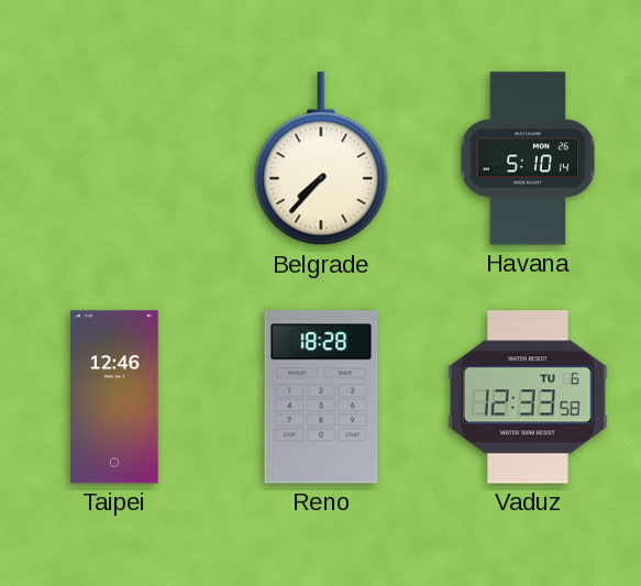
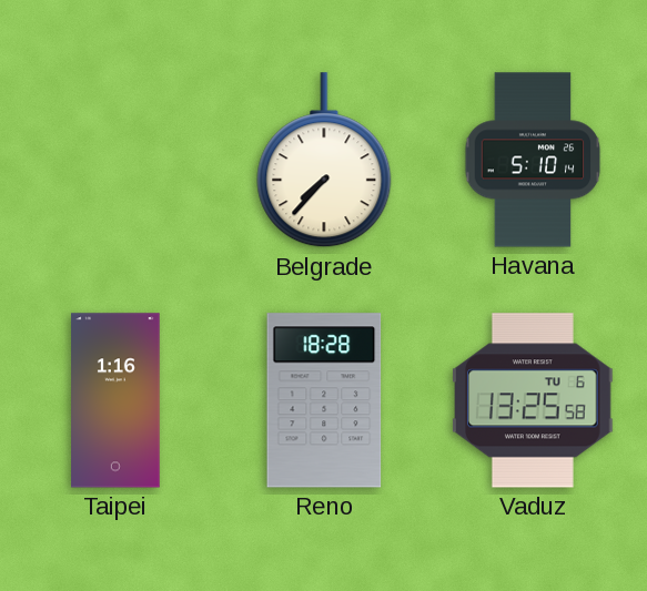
Taipei: 12:46 -> 1:16
Vaduz: 12:33 -> 13:25
